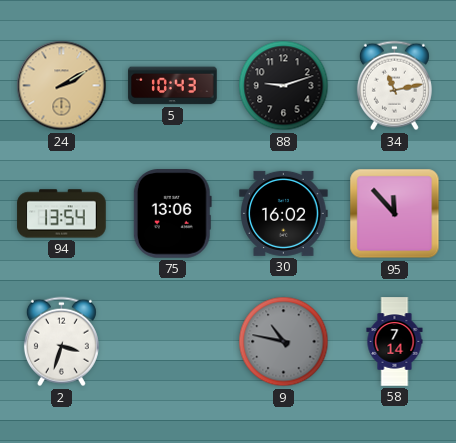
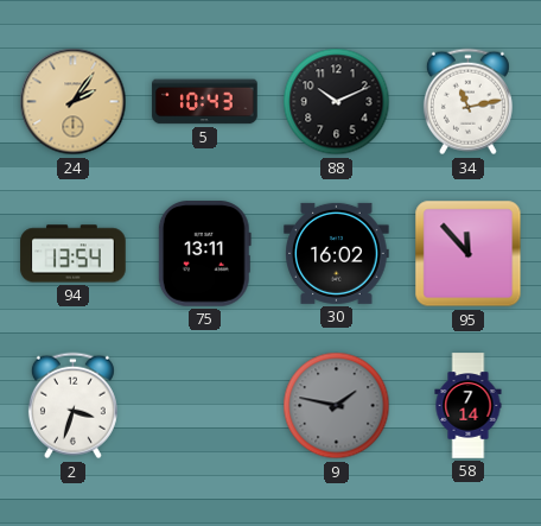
24: 2:10 -> 2:06
88: 9:12 -> 10:11
75: 13:06 -> 13:11
9: 10:47 -> 1:47
